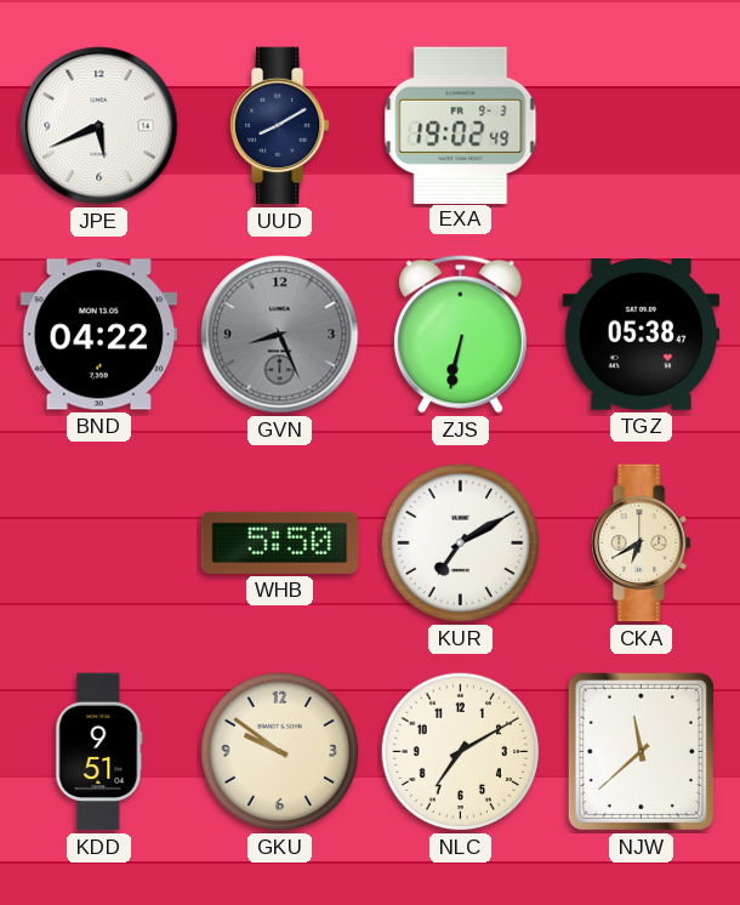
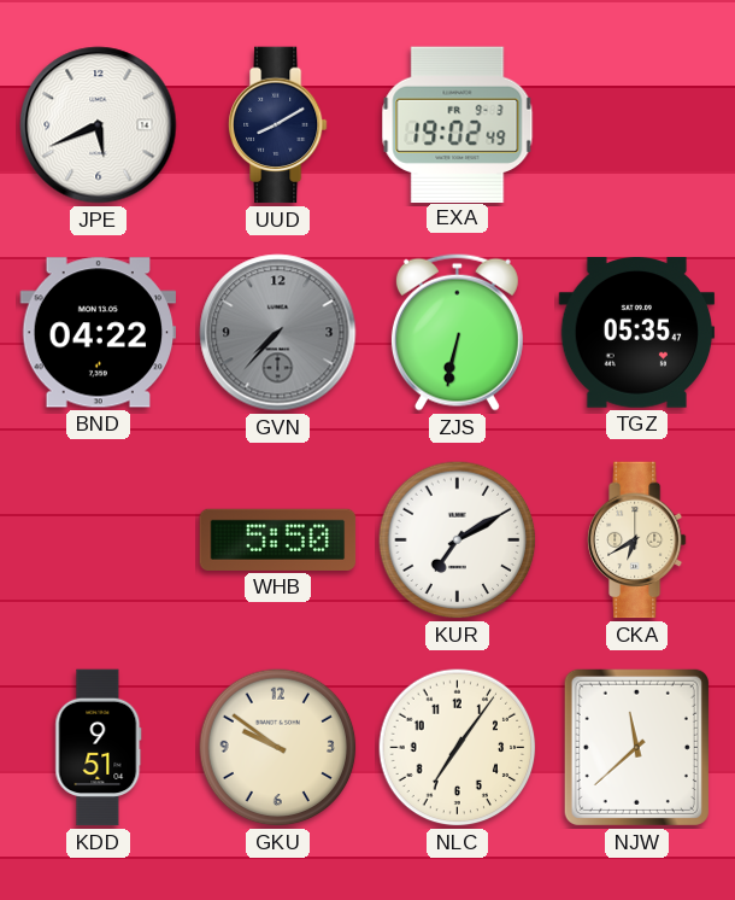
GVN: 8:26 -> 7:37
TGZ: 05:38 -> 05:35
NLC: 7:10 -> 7:06
